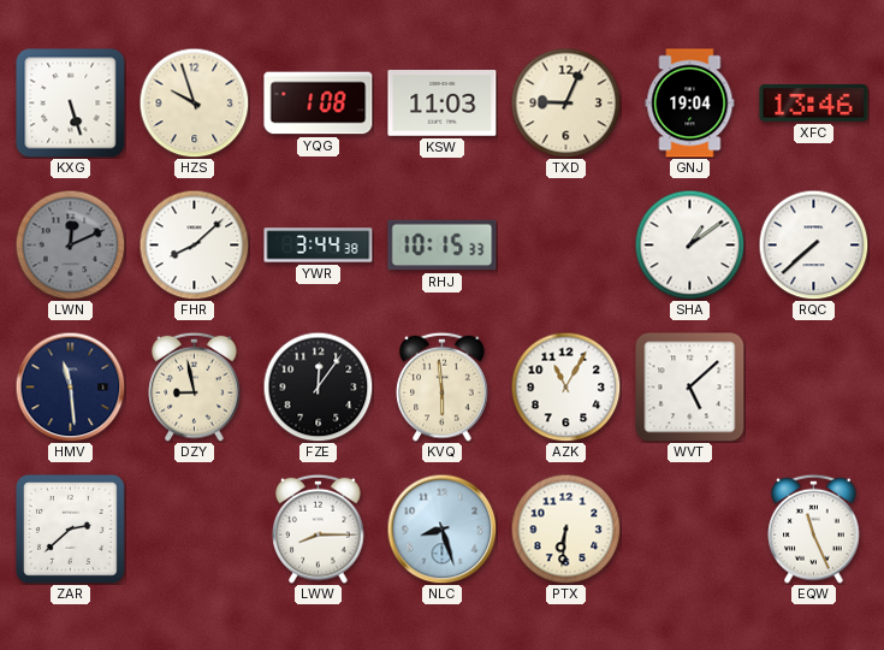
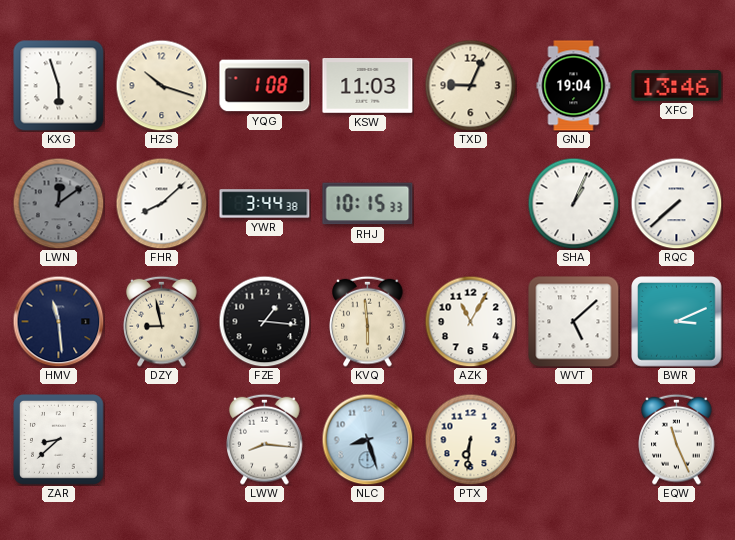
KXG: 5:27 -> 5:57
HZS: 9:57 -> 10:18
LWN: 12:11 -> 12:09
SHA: 1:09 -> 1:04
FZE: 12:06 -> 1:16
BWR: none -> 3:11
ZAR: 2:38 -> 8:38
LWW: 8:15 -> 8:16
